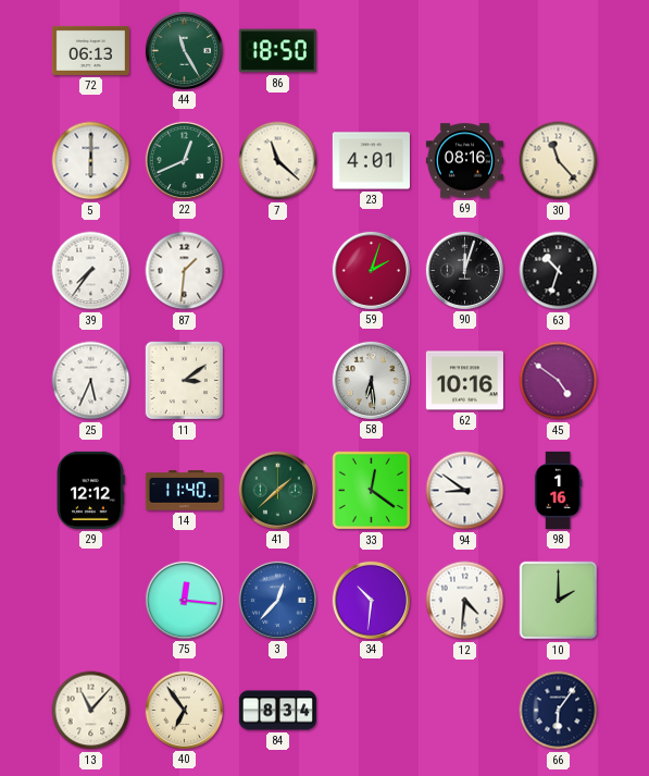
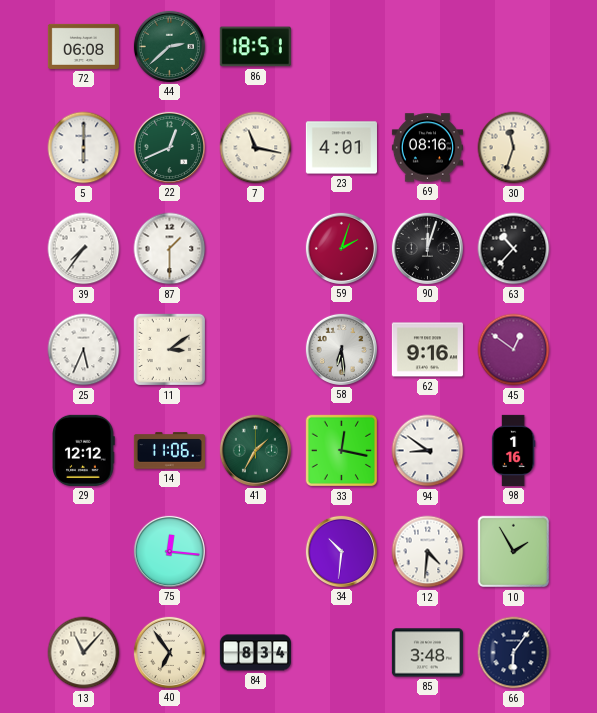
72: 06:13 -> 06:08
44: 11:25 -> 2:38
86: 18:50 -> 18:51
7: 11:22 -> 11:17
30: 11:23 -> 11:33
87: 1:31 -> 1:30
63: 10:33 -> 10:37
62: 10:16 -> 9:16
45: 4:51 -> 12:51
14: 11:40 -> 11:06
41: 1:38 -> 1:35
33: 12:21 -> 12:17
3: 12:37 -> none
10: 2:00 -> 1:55
85: none -> 3:48
